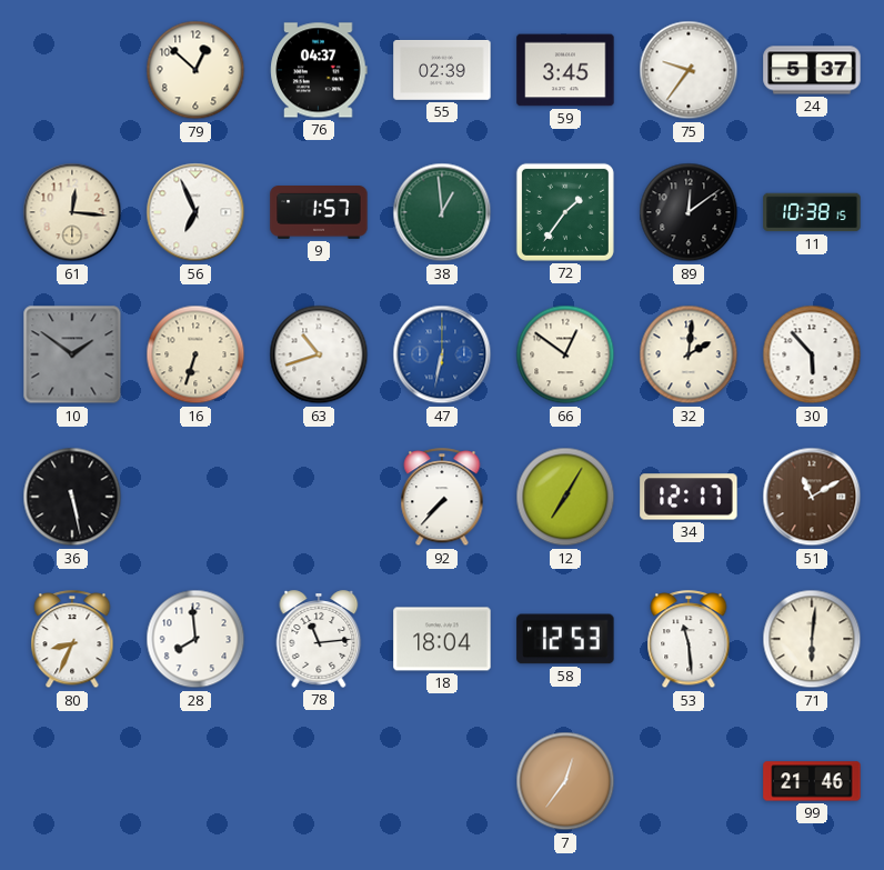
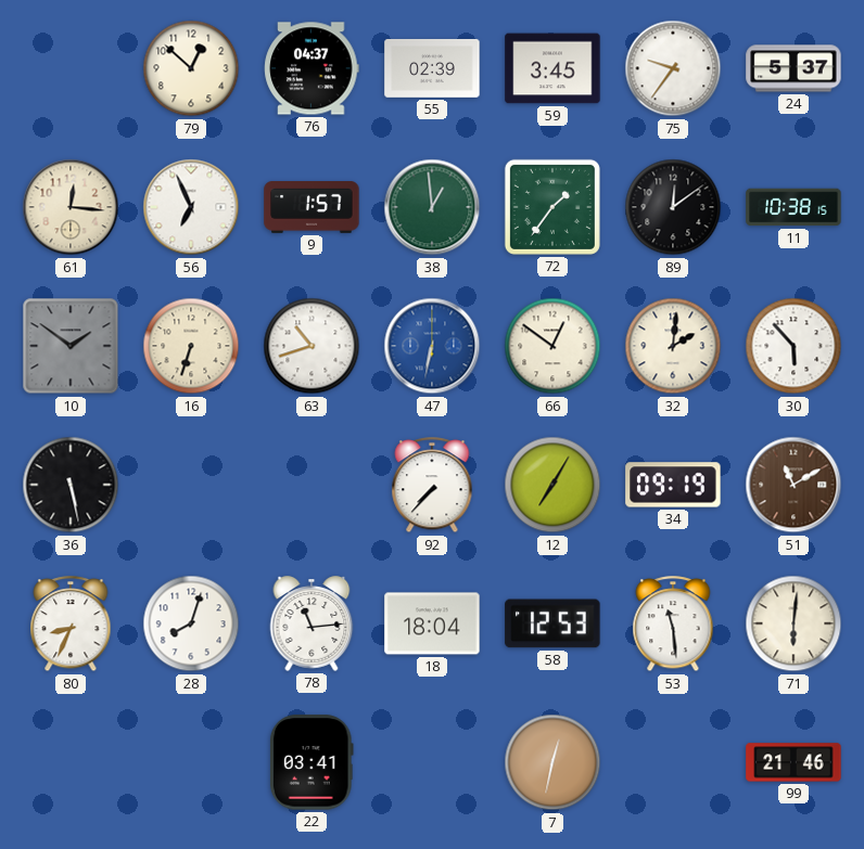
34: 12:17 -> 09:19
28: 7:59 -> 8:03
22: none -> 03:41
7: 12:36 -> 12:32
